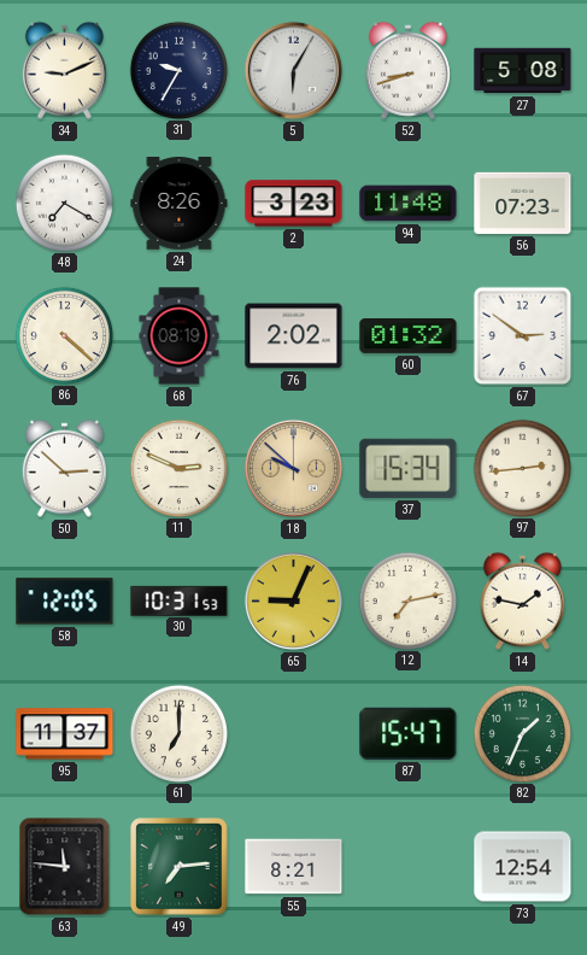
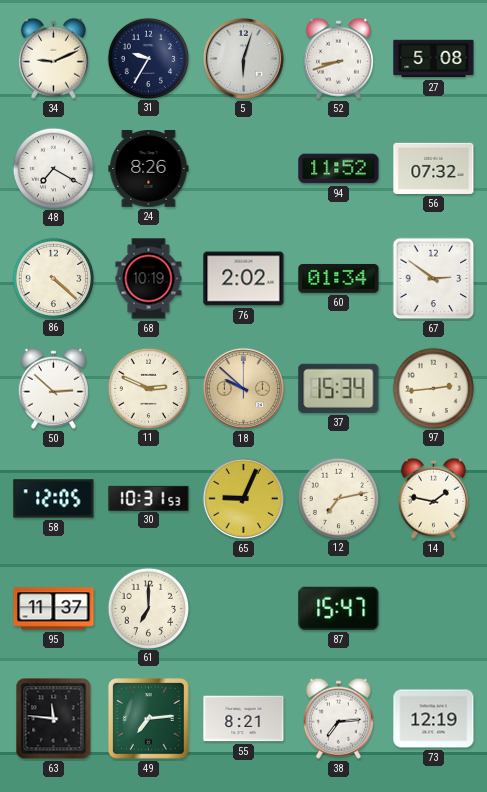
5: 6:05 -> 6:03
2: 3:23 -> none
94: 11:48 -> 11:52
56: 07:23 -> 07:32
68: 08:19 -> 10:19
60: 01:32 -> 01:34
82: 1:34 -> none
38: none -> 7:14
73: 12:54 -> 12:19
